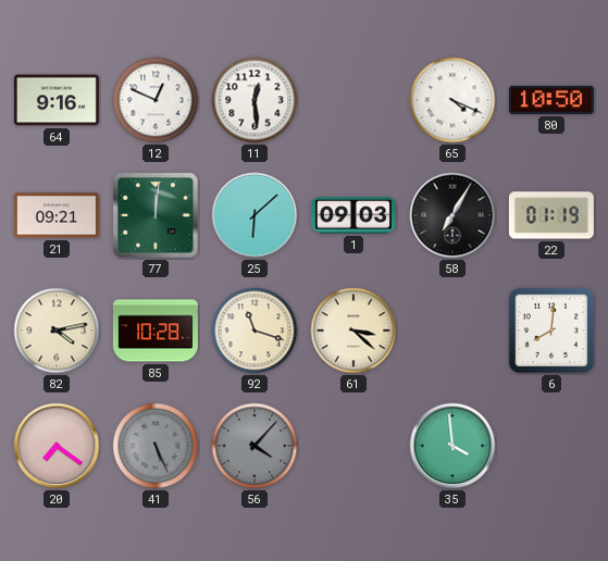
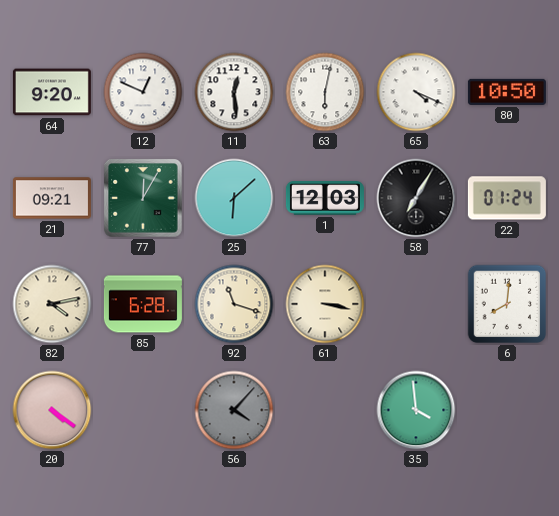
64: 9:16 -> 9:20
63: none -> 6:02
77: 12:01 -> 12:05
1: 09:03 -> 12:03
22: 01:19 -> 01:24
85: 10:28 -> 6:28
61: 3:22 -> 3:17
20: 7:21 -> 4:21
41: 5:26 -> none
